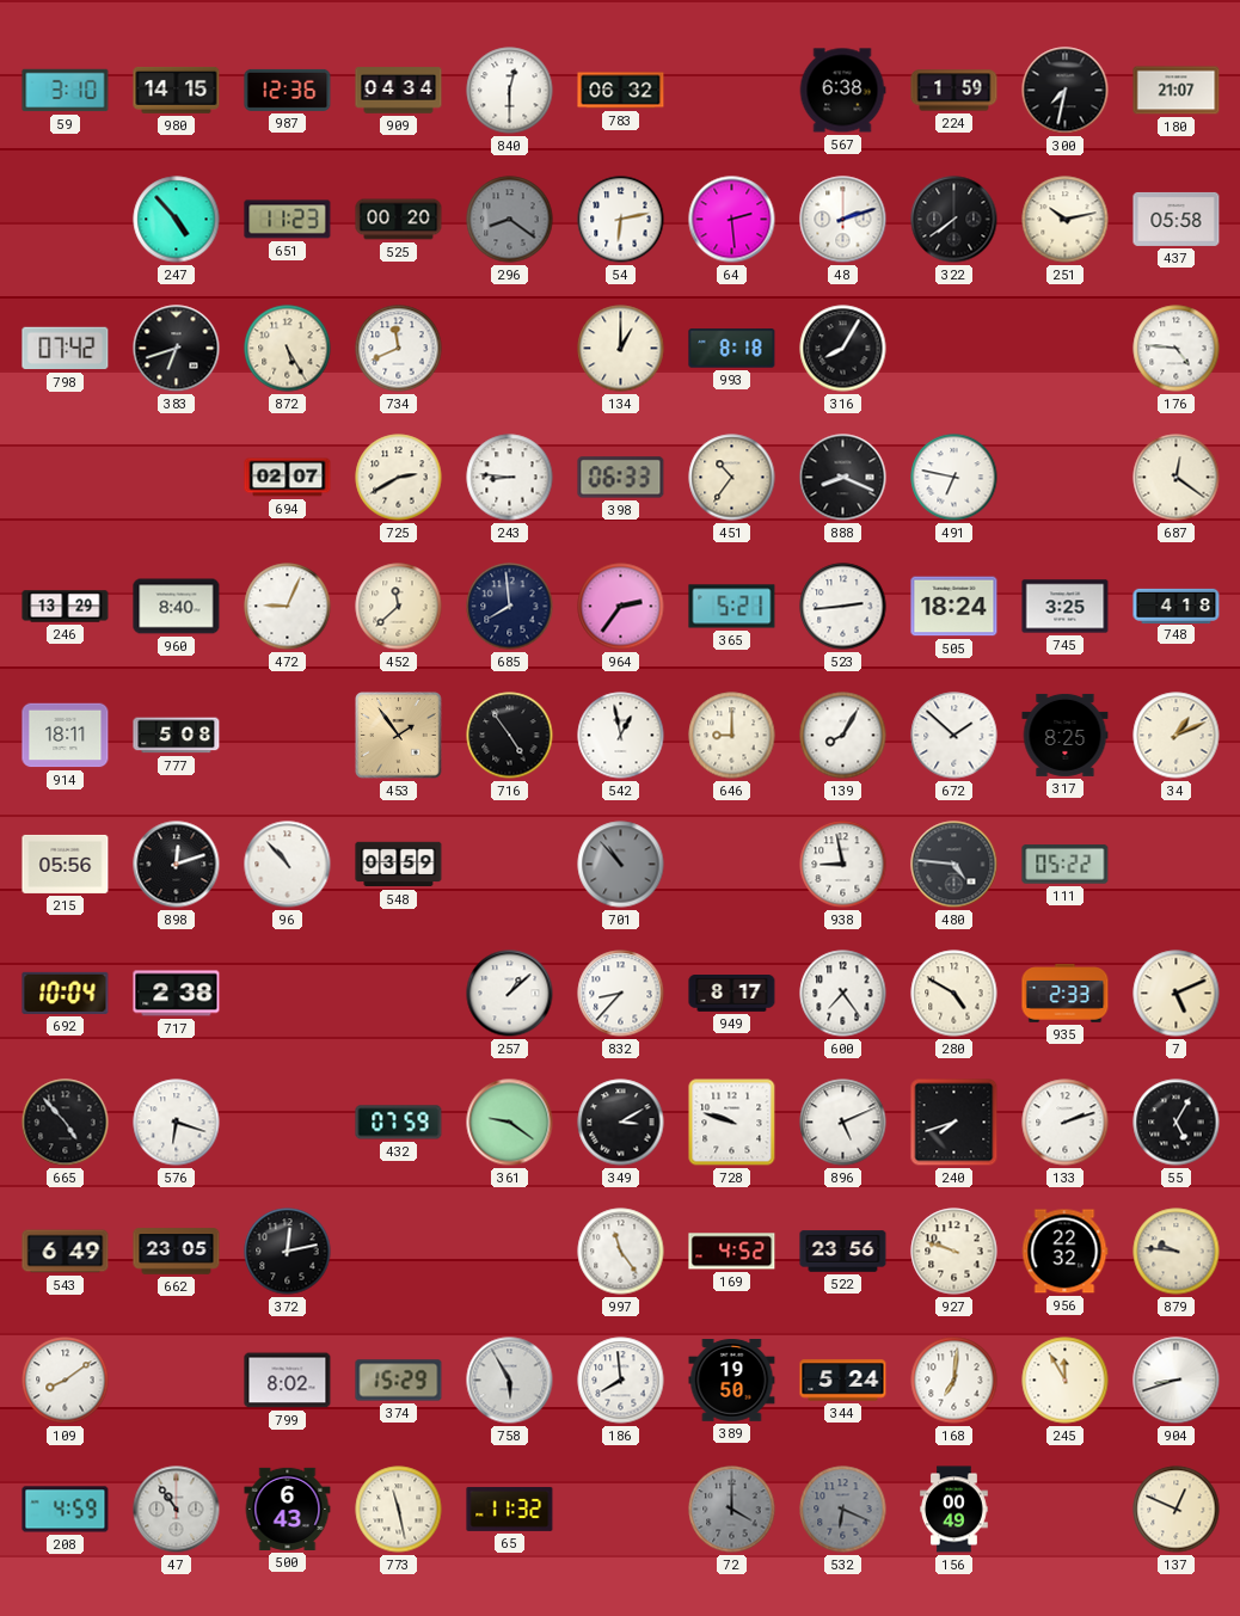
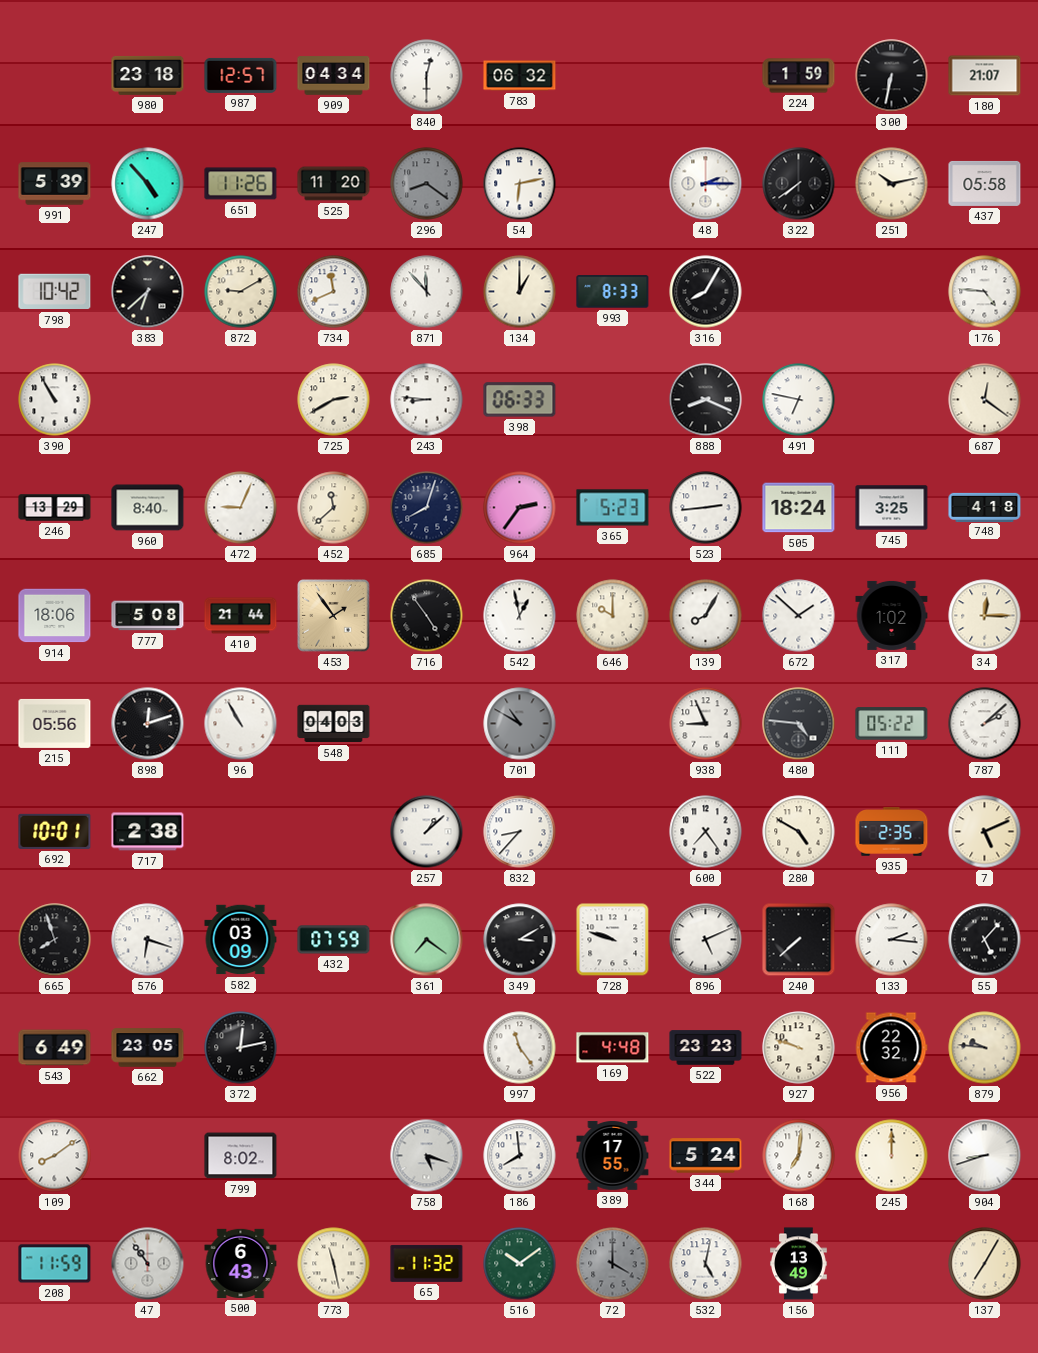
59: 3:10 -> none
980: 14:15 -> 23:18
987: 12:36 -> 12:57
567: 6:38 -> none
300: 7:32 -> 6:32
991: none -> 5:39
651: 11:23 -> 11:26
525: 00:20 -> 11:20
64: 2:29 -> none
48: 2:12 -> 2:15
798: 07:42 -> 10:42
383: 6:42 -> 6:38
872: 5:25 -> 9:10
871: none -> 11:53
993: 8:18 -> 8:33
390: none -> 10:55
694: 02:07 -> none
451: 10:36 -> none
685: 7:59 -> 8:03
365: 5:21 -> 5:23
914: 18:11 -> 18:06
410: none -> 21:44
646: 9:00 -> 10:00
317: 8:25 -> 1:02
34: 1:11 -> 12:15
96: 10:53 -> 10:55
548: 03:59 -> 04:03
701: 10:53 -> 10:50
938: 8:58 -> 8:56
787: none -> 2:08
692: 10:04 -> 10:01
949: 8:17 -> none
935: 2:33 -> 2:35
665: 4:53 -> 7:57
582: none -> 03:09
361: 9:21 -> 7:21
240: 7:42 -> 7:38
133: 2:12 -> 2:16
55: 5:05 -> 5:07
169: 4:52 -> 4:48
522: 23:56 -> 23:23
374: 15:29 -> none
758: 5:55 -> 5:18
389: 19:50 -> 17:55
245: 11:55 -> 12:00
208: 4:59 -> 11:59
516: none -> 10:09
532: 6:19 -> 5:02
532 dial: grey -> white
156: 00:49 -> 13:49
137: 12:49 -> 7:05
